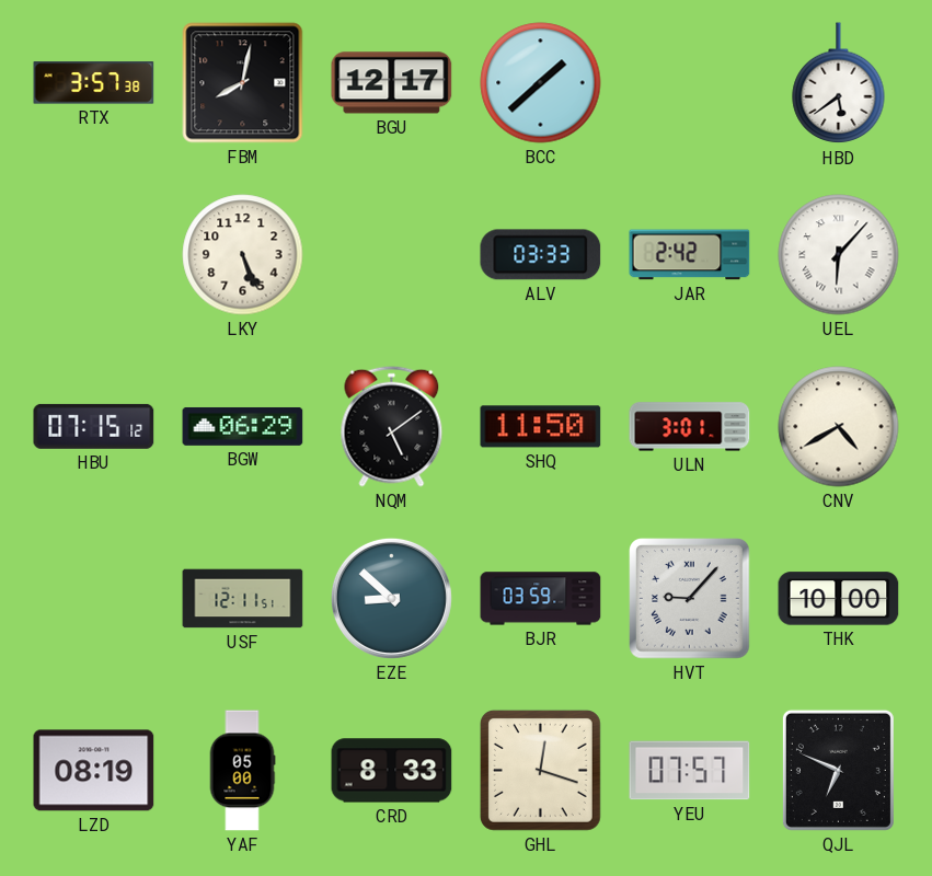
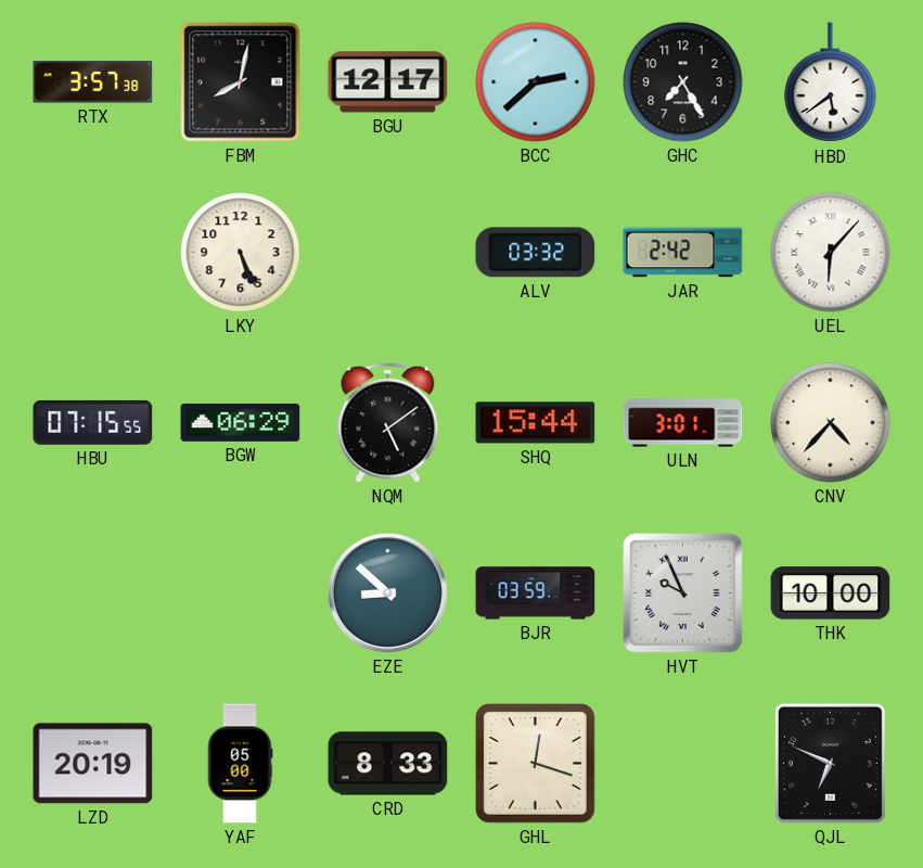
BCC: 1:38 -> 2:38
GHC: none -> 7:25
ALV: 03:33 -> 03:32
HBU: 07:15:12 -> 07:15:55
SHQ: 11:50 -> 15:44
CNV: 4:40 -> 4:37
USF: 12:11 -> none
HVT: 9:07 -> 9:56
LZD: 08:19 -> 20:19
YEU: 07:57 -> none
